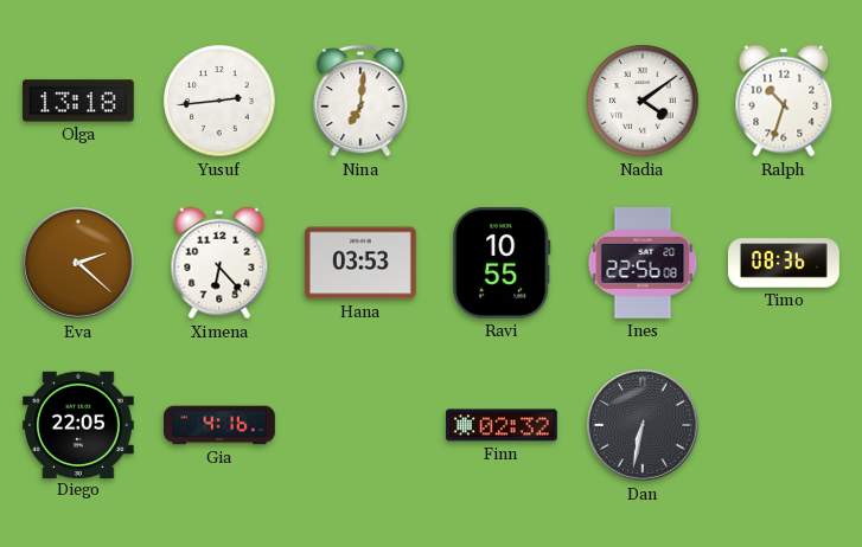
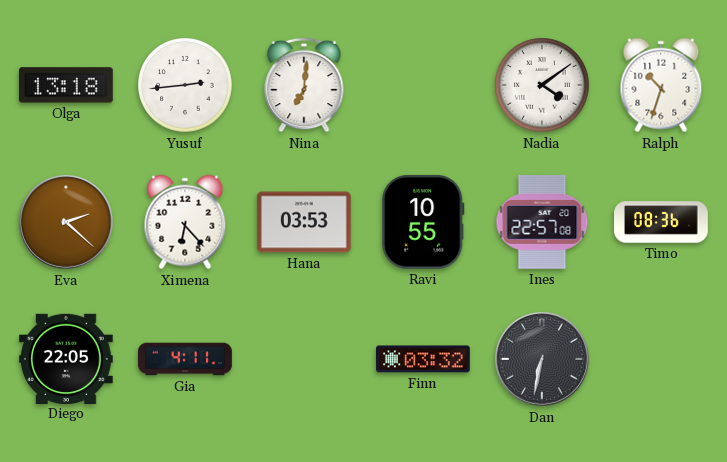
Ines: 22:56 -> 22:57
Gia: 4:16 -> 4:11
Finn: 02:32 -> 03:32
